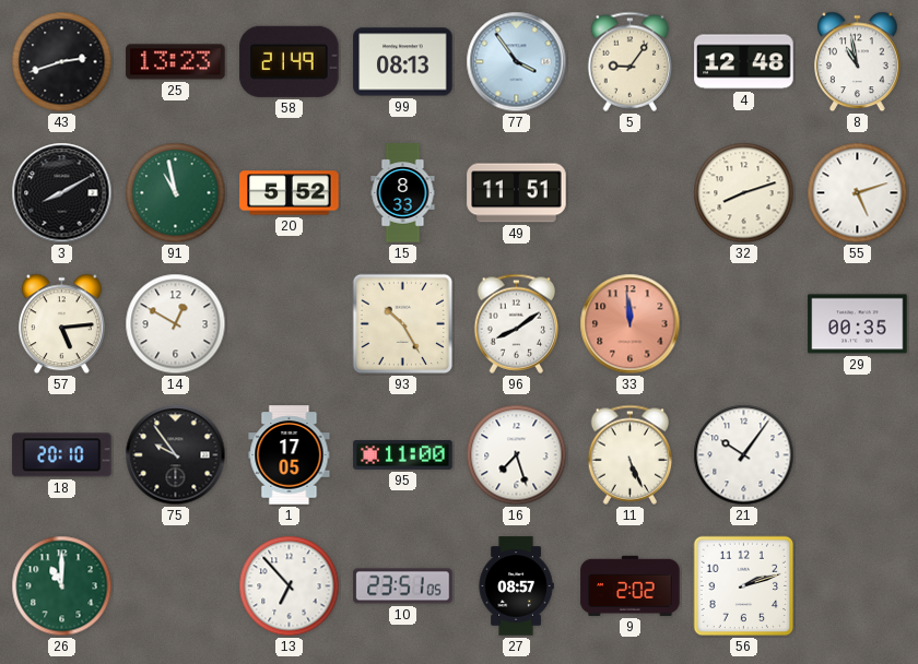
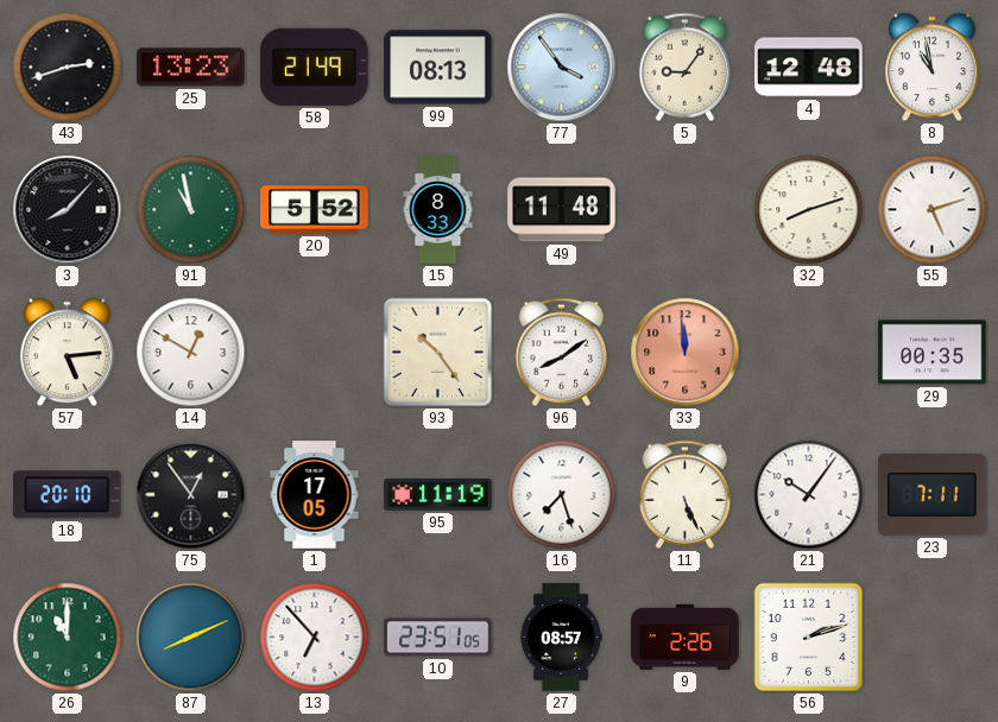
3: 8:10 -> 8:07
49: 11:51 -> 11:48
93: 10:25 -> 10:24
75: 9:54 -> 12:54
95: 11:00 -> 11:19
23: none -> 7:11
87: none -> 8:11
9: 2:02 -> 2:26
